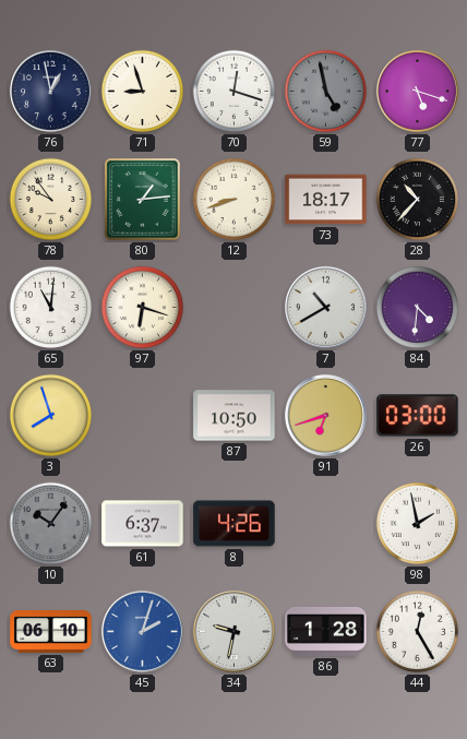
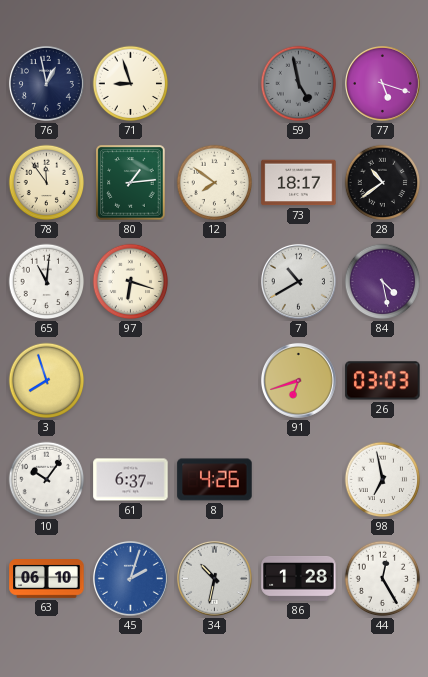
70: 12:18 -> none
78: 9:54 -> 11:54
12: 8:42 -> 7:51
28: 10:37 -> 10:39
84: 4:31 -> 4:28
87: 10:50 -> none
26: 03:00 -> 03:03
10 dial: grey -> white
98: 1:58 -> 6:58
34: 9:32 -> 10:32
